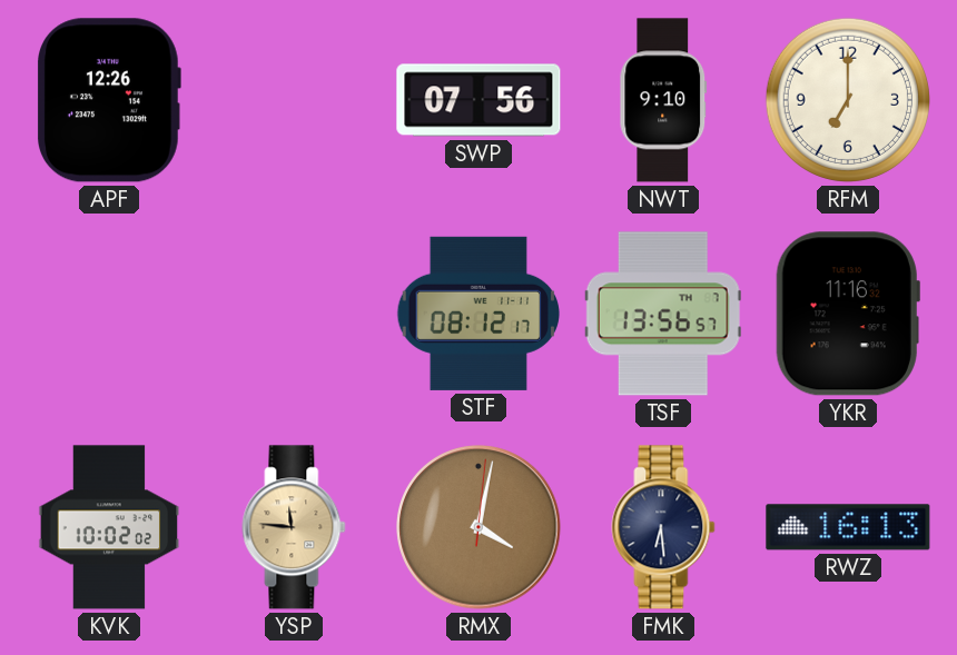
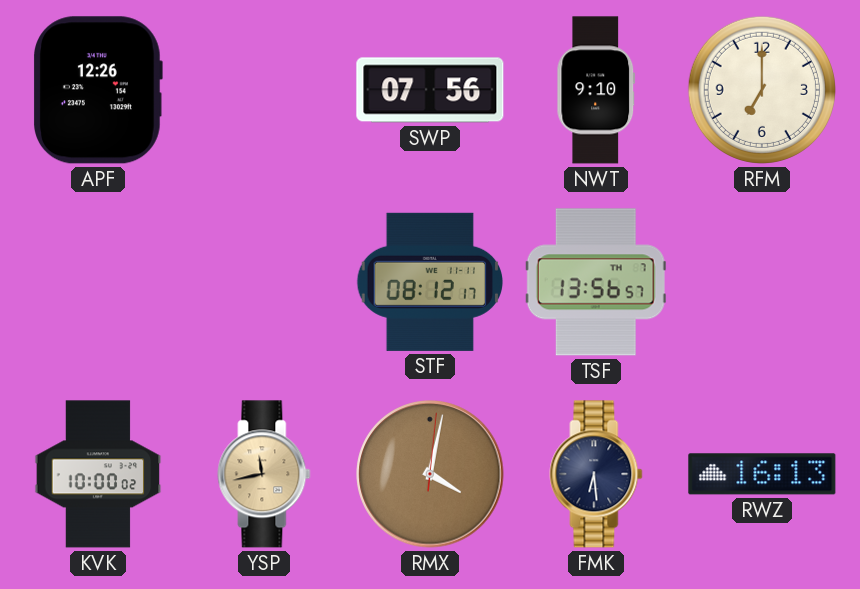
YKR: 11:16 -> none
KVK: 10:02 -> 10:00
YSP: 11:46 -> 11:43
